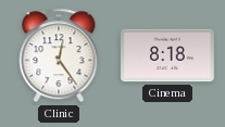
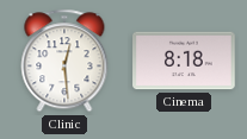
Clinic: 12:24 -> 12:29
